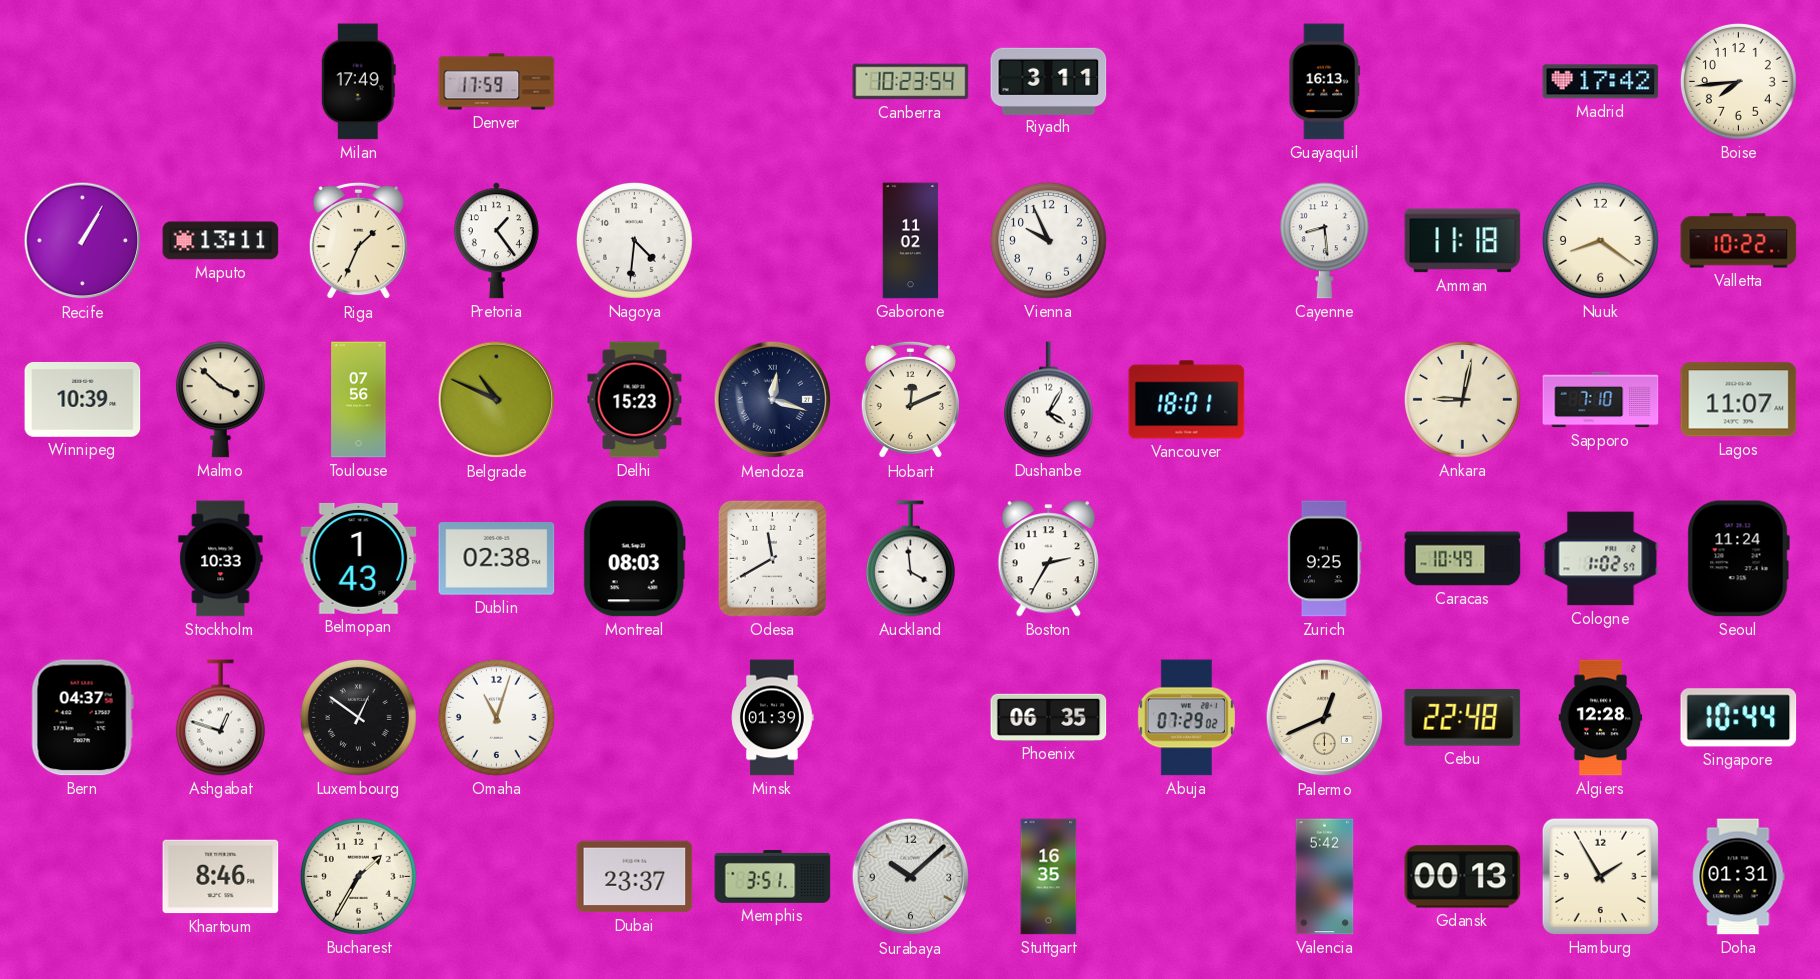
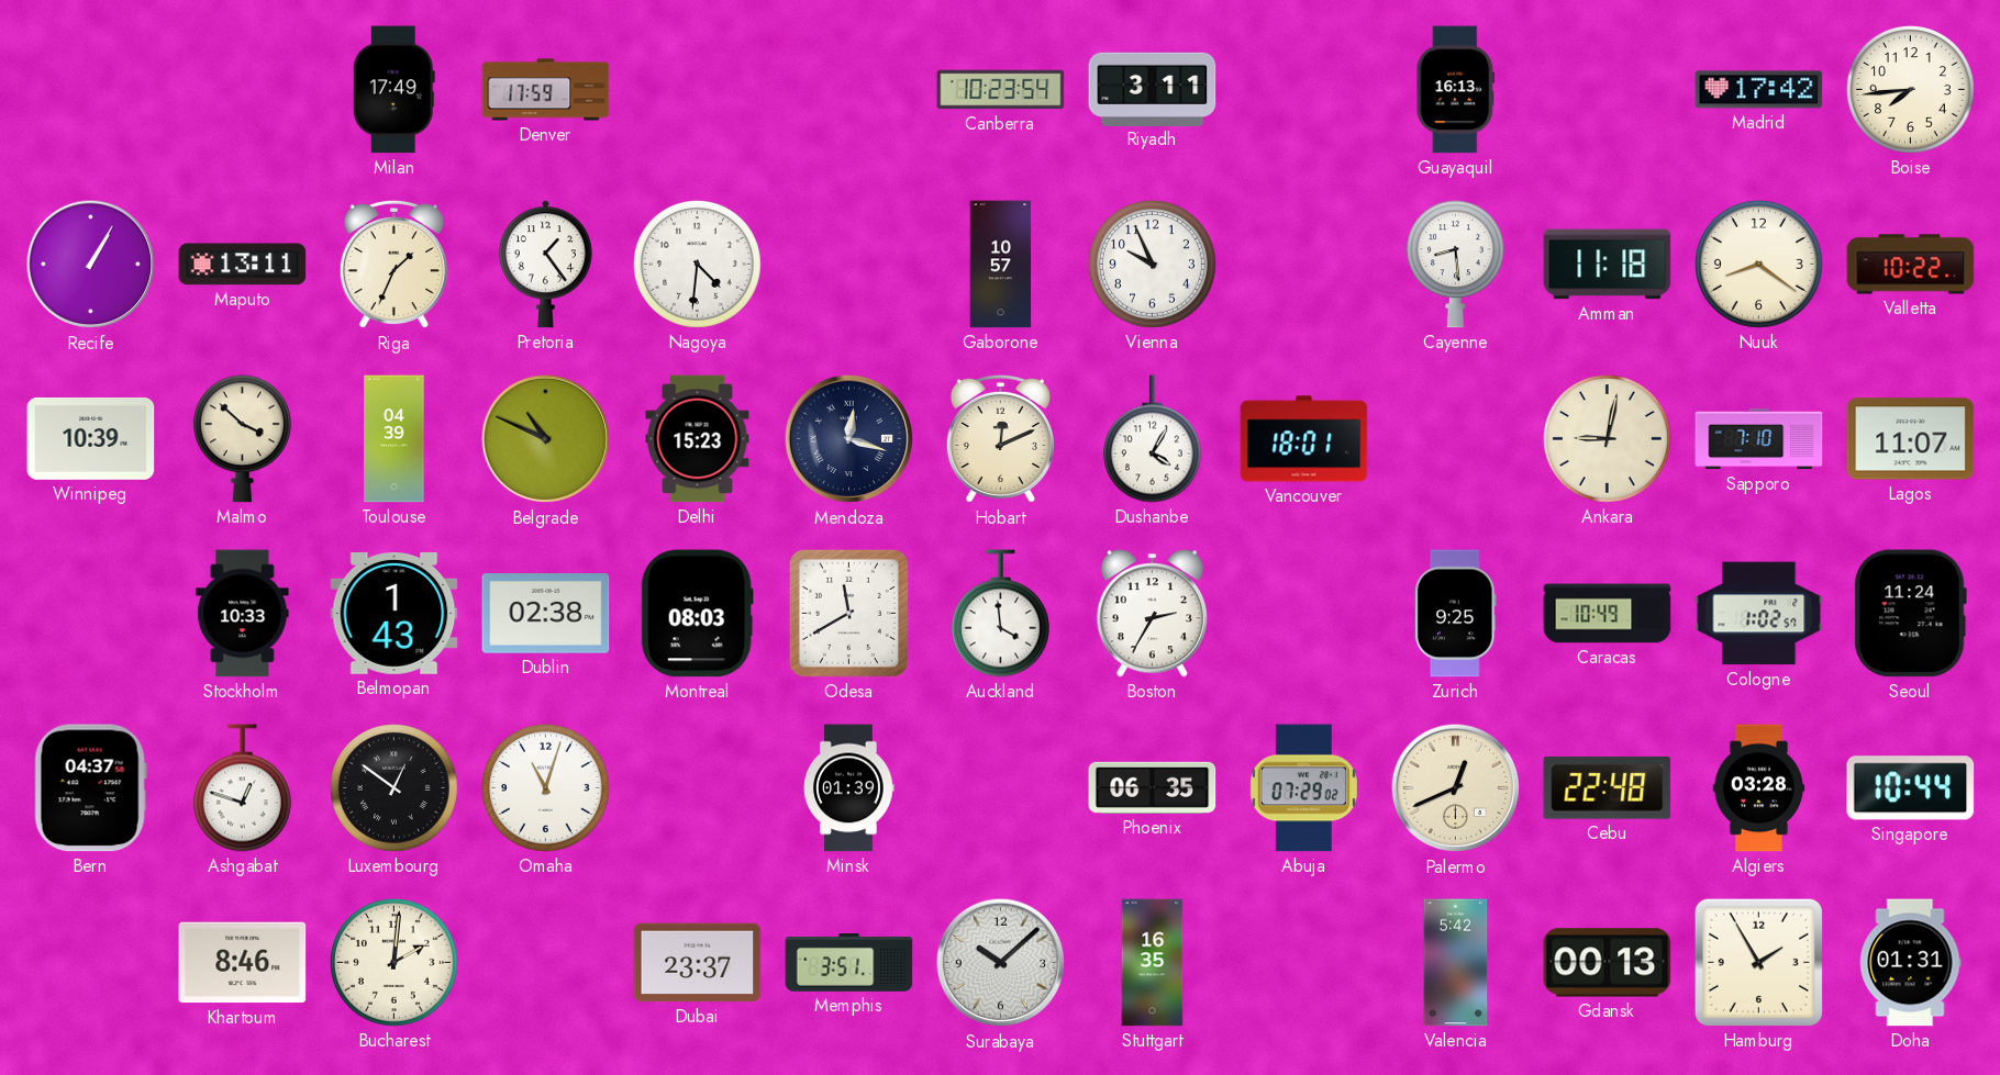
Gaborone: 11:02 -> 10:57
Toulouse: 07:56 -> 04:39
Algiers: 12:28 -> 03:28
Bucharest: 1:35 -> 2:01
